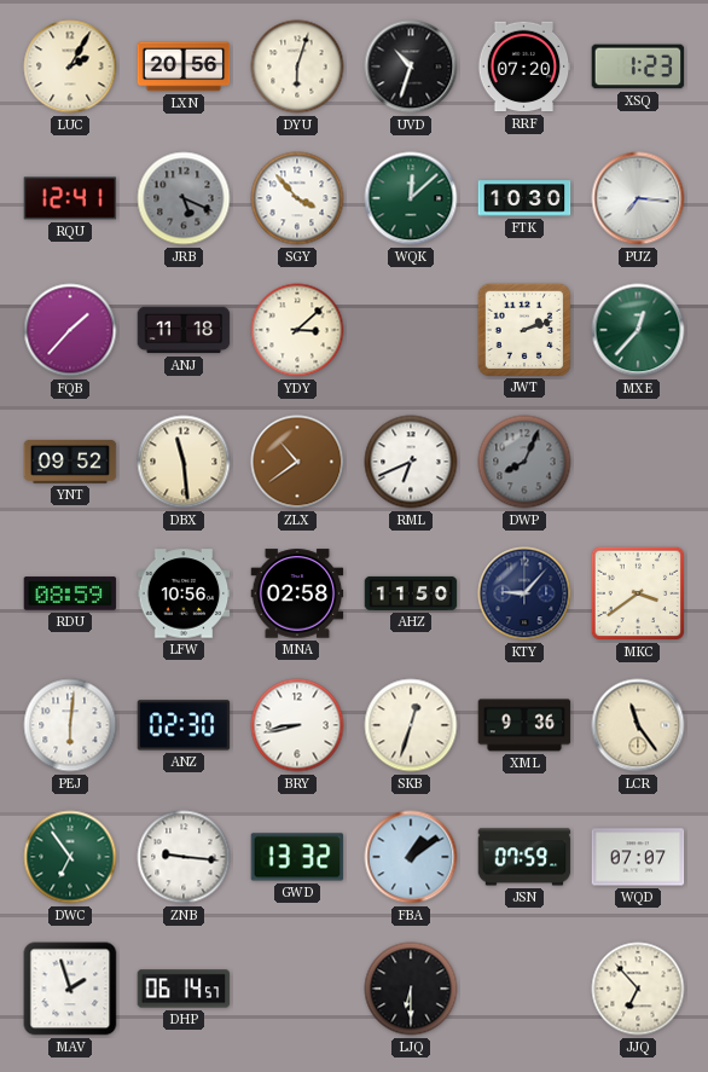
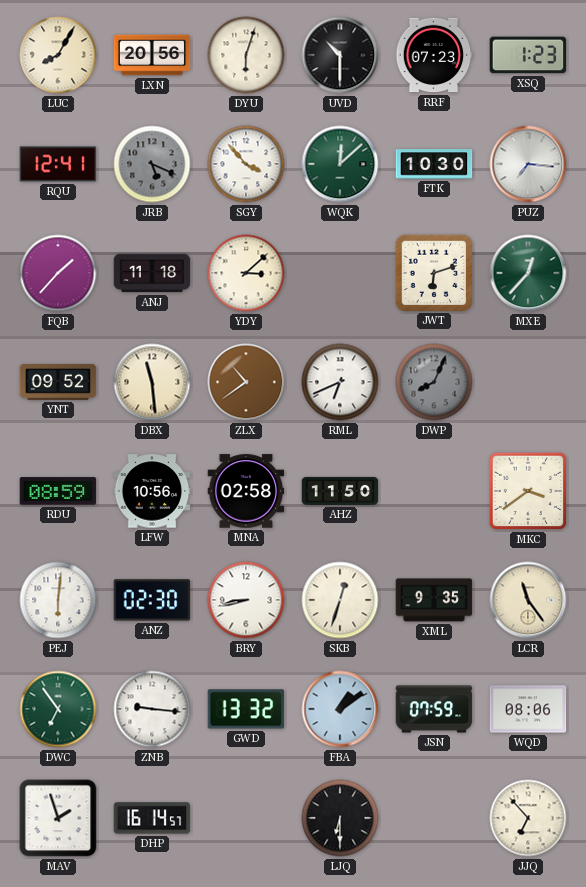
LUC: 2:05 -> 8:05
UVD: 10:33 -> 10:30
RRF: 07:20 -> 07:23
JWT: 2:12 -> 6:12
KTY: 9:07 -> none
XML: 9:36 -> 9:35
WQD: 07:07 -> 08:06
DHP: 06:14 -> 16:14
